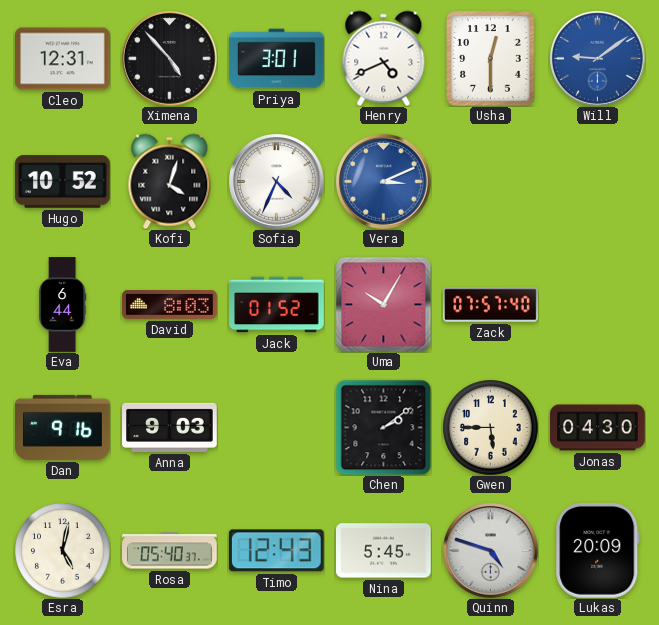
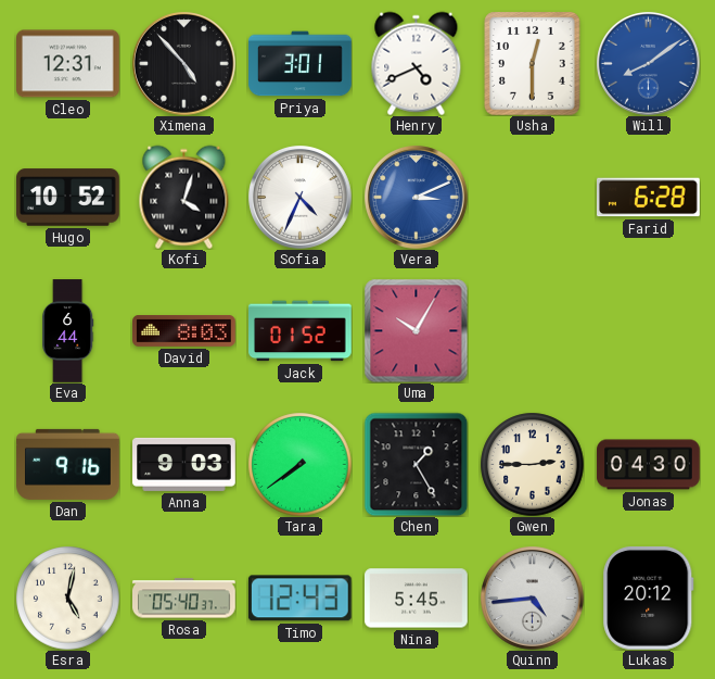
Will: 9:09 -> 8:09
Farid: none -> 6:28
Zack: 07:57 -> none
Tara: none -> 7:39
Chen: 2:09 -> 1:25
Gwen: 5:45 -> 2:45
Quinn: 4:48 -> 4:44
Lukas: 20:09 -> 20:12
